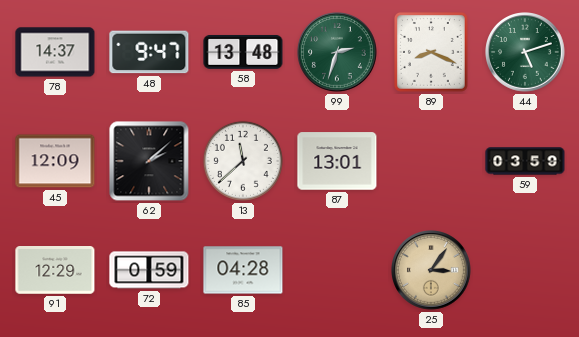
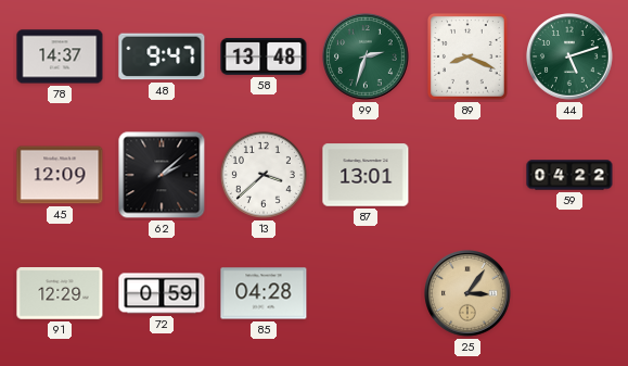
13: 11:38 -> 3:38
59: 03:59 -> 04:22
